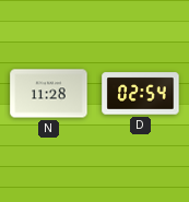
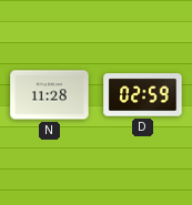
D: 02:54 -> 02:59
